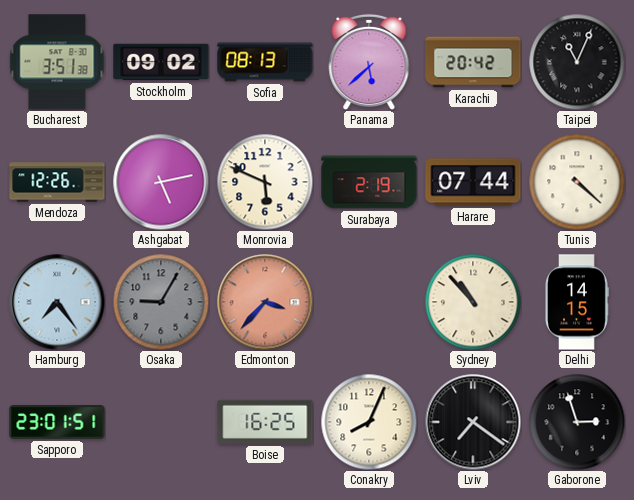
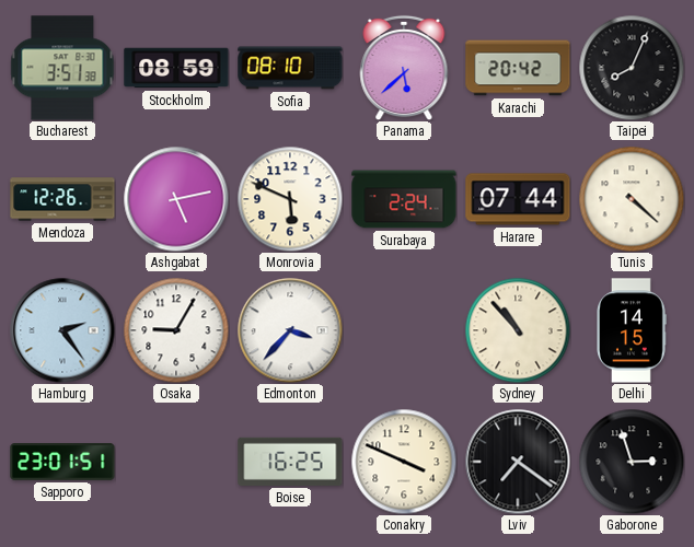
Stockholm: 09:02 -> 08:59
Sofia: 08:13 -> 08:10
Taipei: 11:04 -> 8:04
Surabaya: 2:19 -> 2:24
Hamburg: 7:24 -> 2:24
Osaka dial: grey -> white
Edmonton dial: salmon -> white
Conakry: 8:04 -> 3:49
